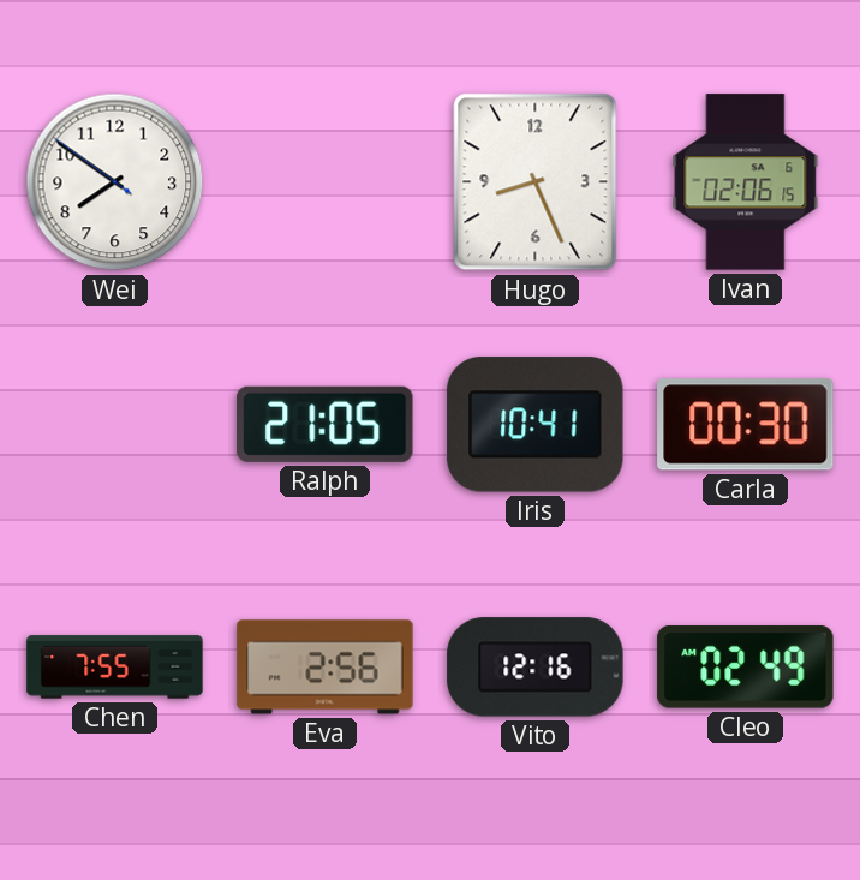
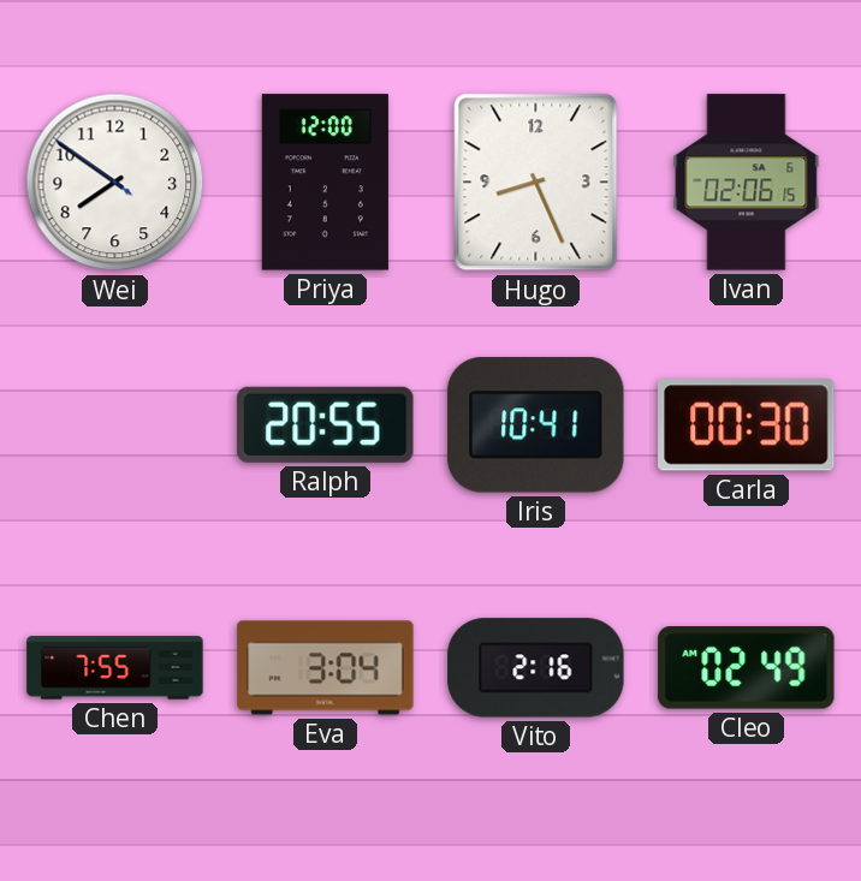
Priya: none -> 12:00
Ralph: 21:05 -> 20:55
Eva: 2:56 -> 3:04
Vito: 12:16 -> 2:16
